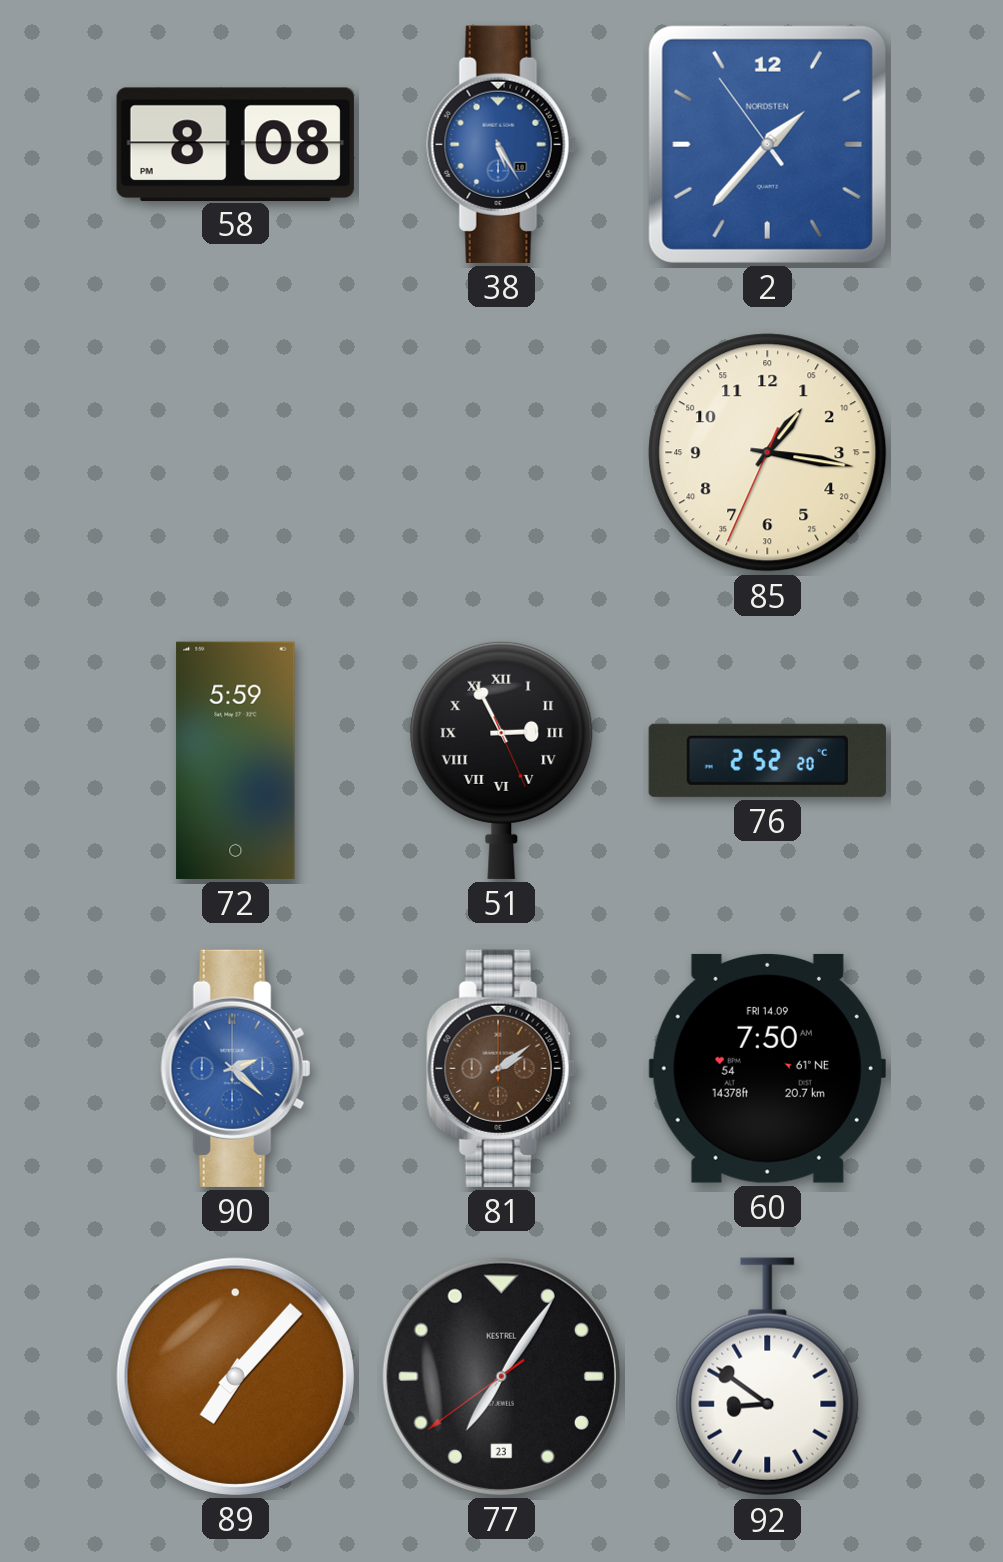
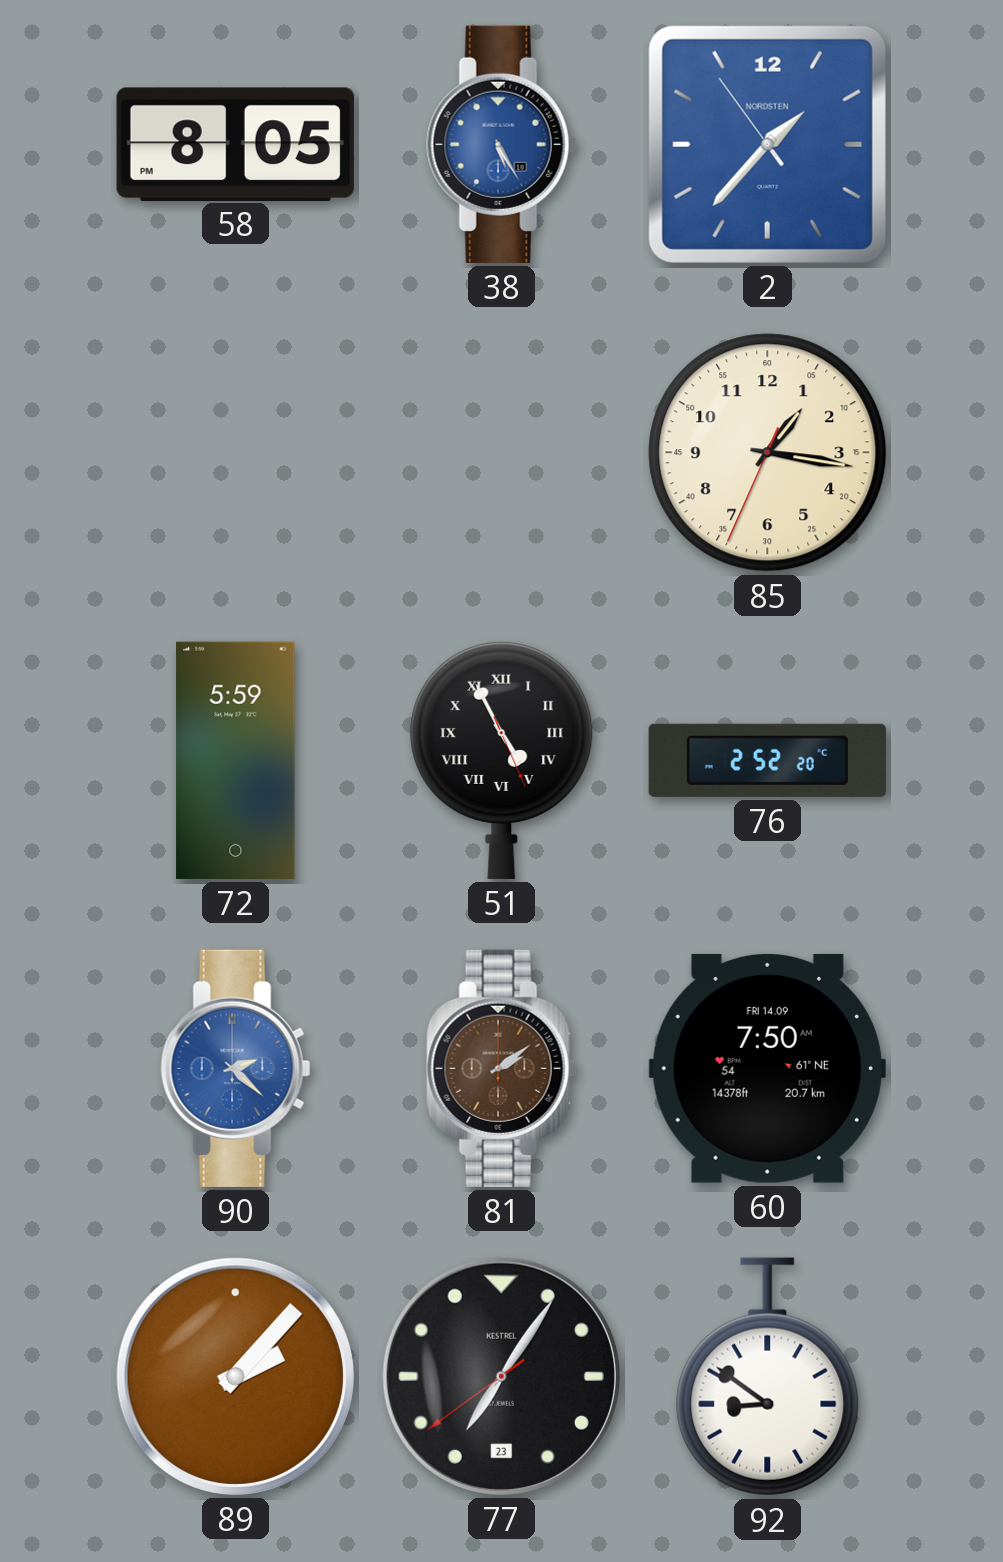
58: 8:08 -> 8:05
51: 2:55 -> 4:55
89: 7:07 -> 2:07
